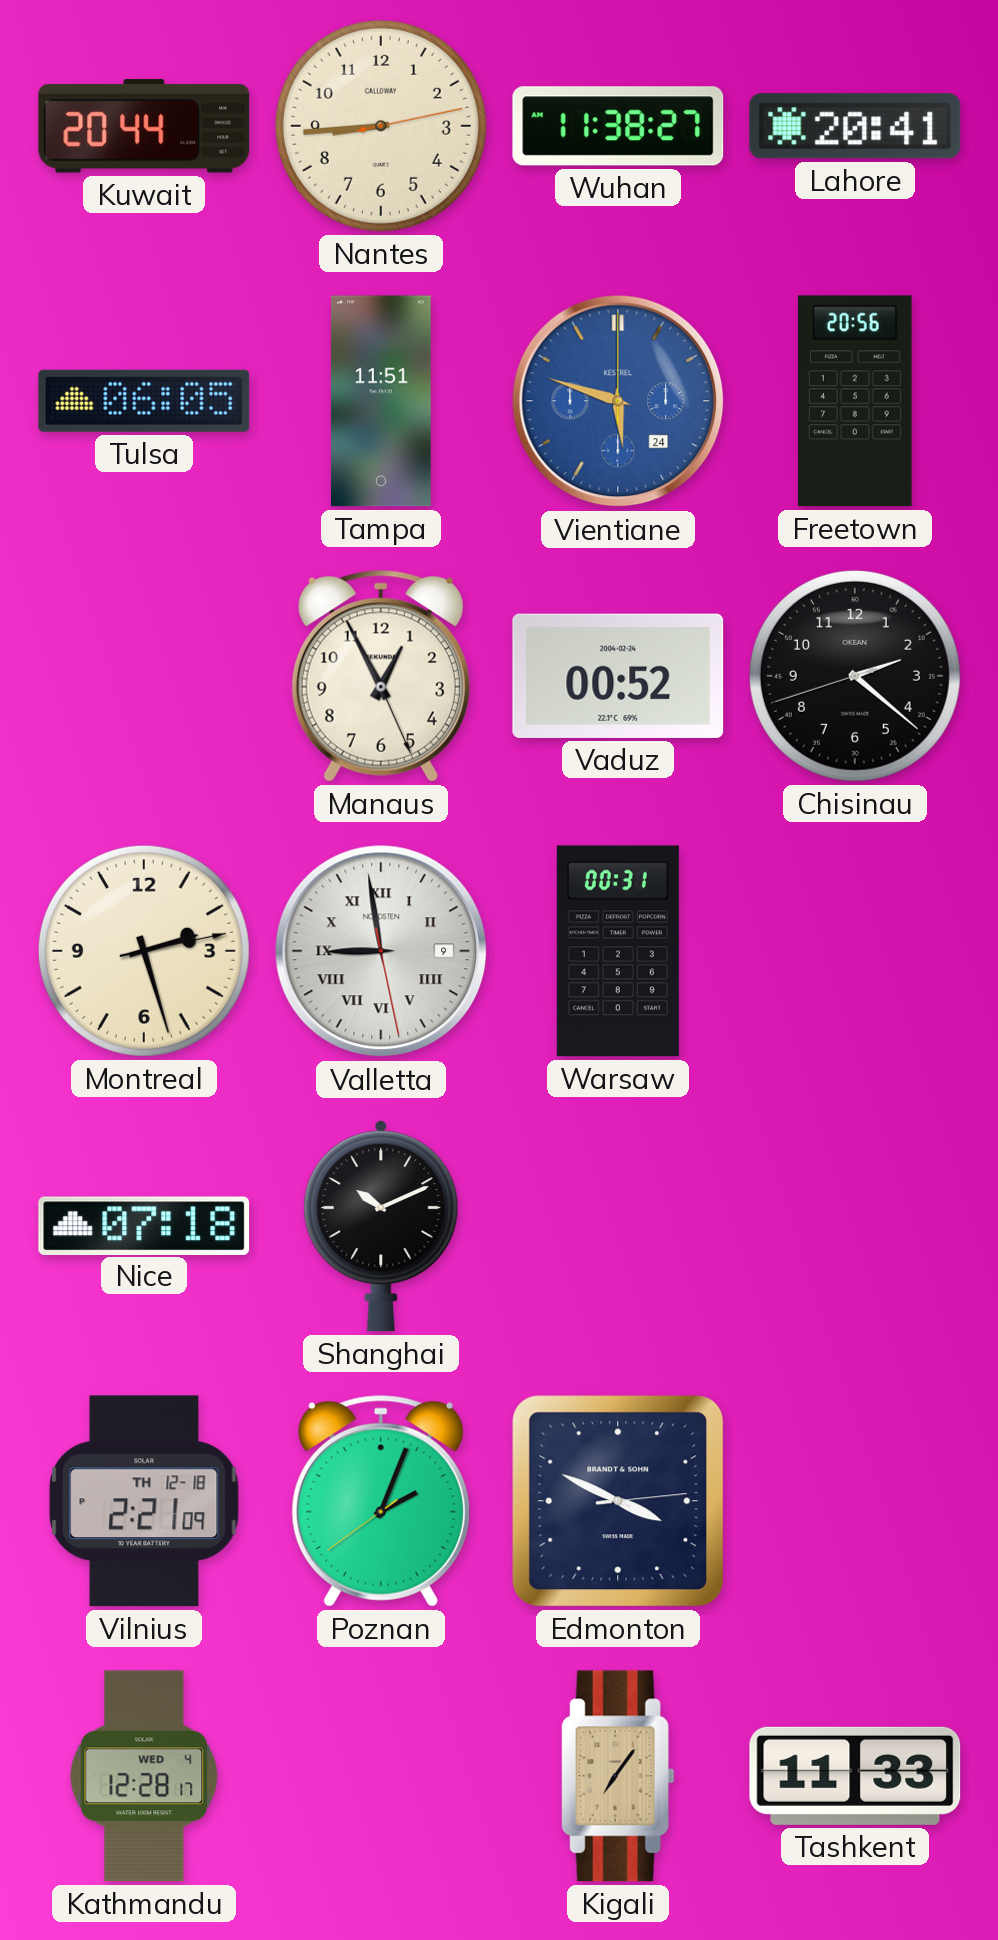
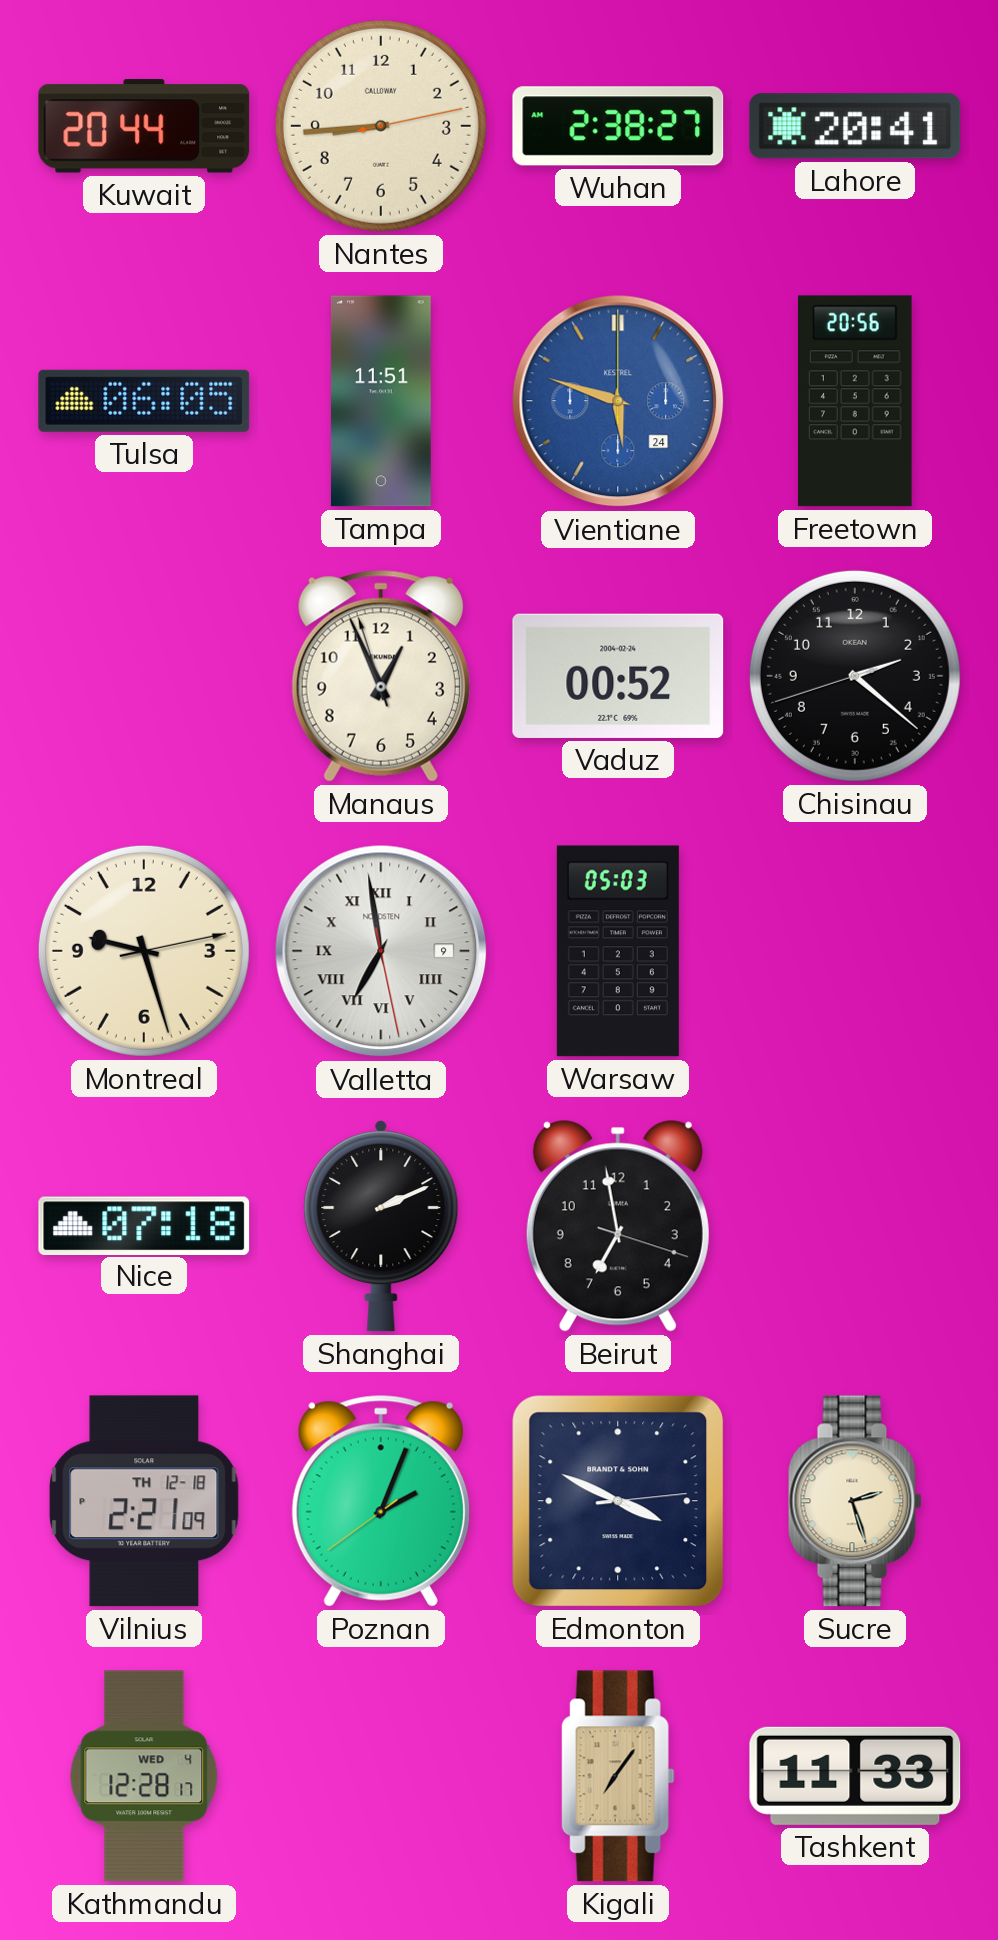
Wuhan: 11:38 -> 2:38
Manaus: 12:55:26 -> 12:55:57
Montreal: 2:27 -> 9:27
Valletta: 8:58 -> 6:58
Warsaw: 00:31 -> 05:03
Shanghai: 10:11 -> 2:11
Beirut: none -> 6:58
Sucre: none -> 2:27
